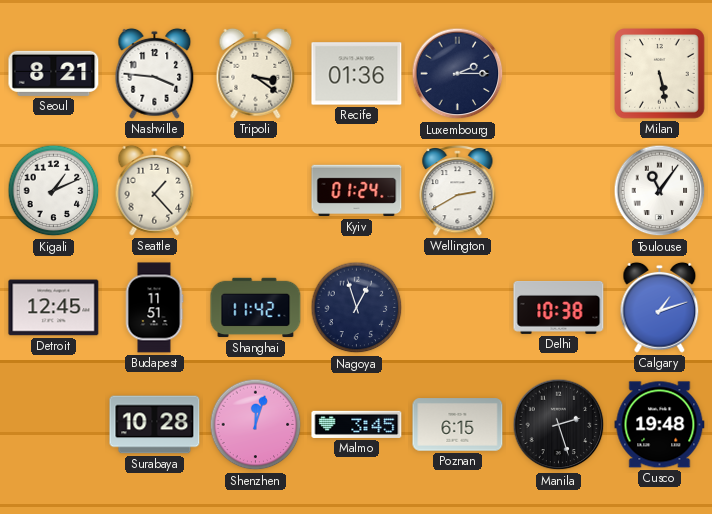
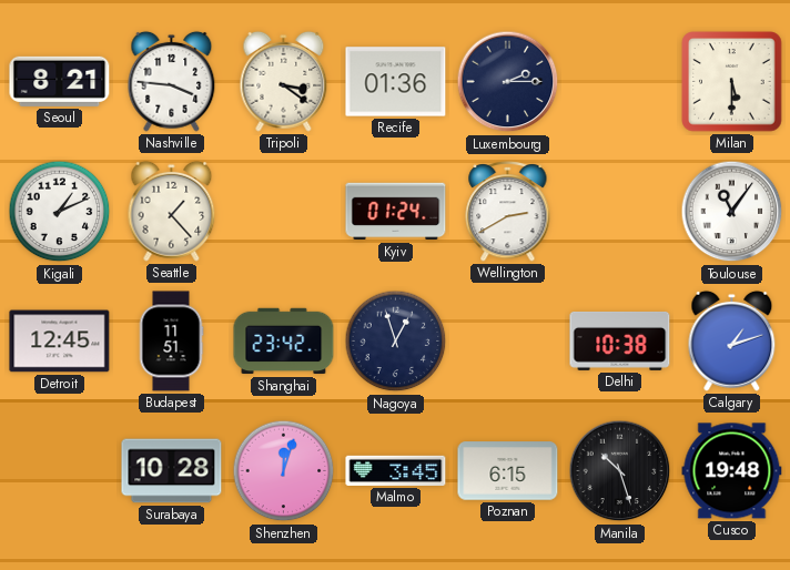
Milan: 5:28 -> 5:30
Shanghai: 11:42 -> 23:42
Manila: 2:27 -> 10:27
